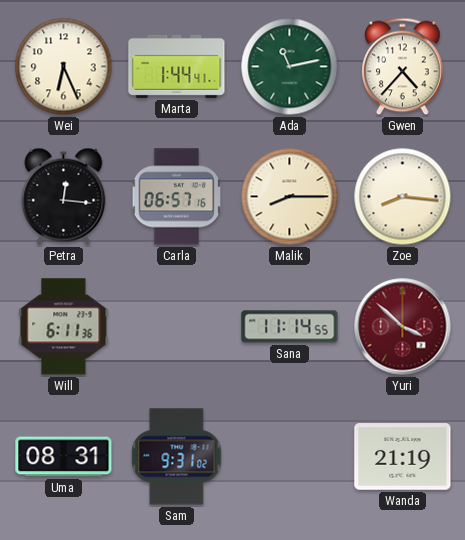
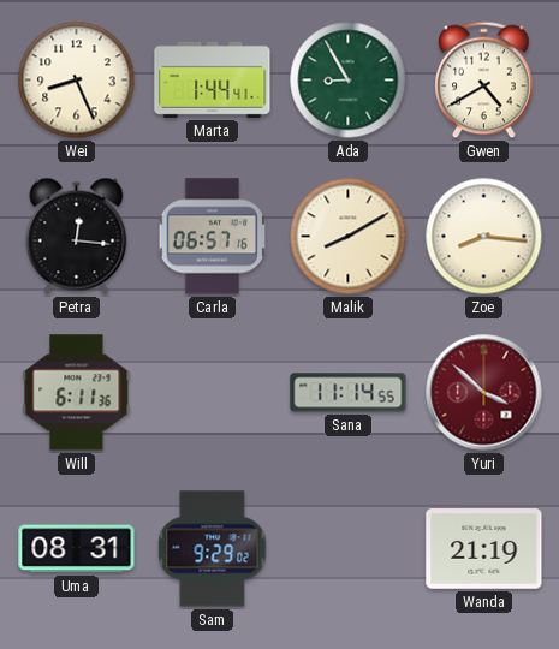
Wei: 6:26 -> 8:26
Ada: 11:13 -> 8:55
Gwen: 4:37 -> 4:40
Malik: 8:15 -> 8:10
Sam: 9:31 -> 9:29
